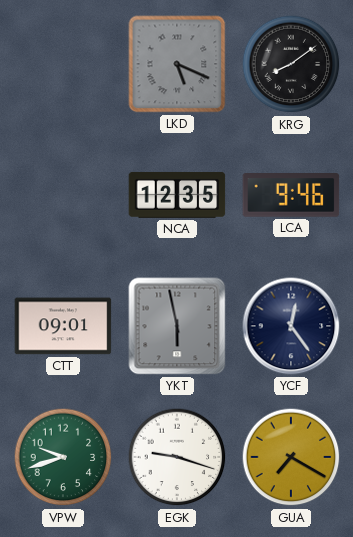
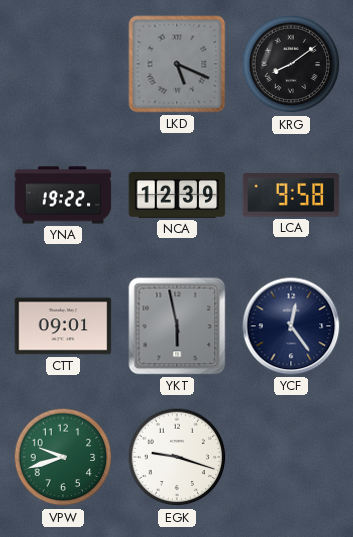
YNA: none -> 19:22
NCA: 12:35 -> 12:39
LCA: 9:46 -> 9:58
GUA: 7:20 -> none
